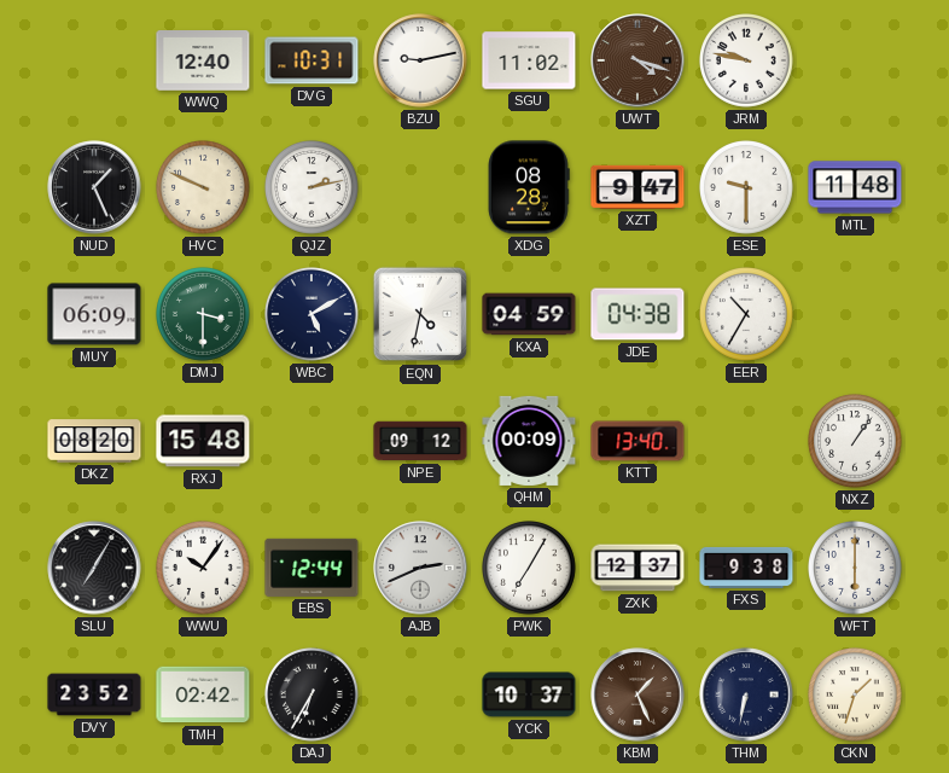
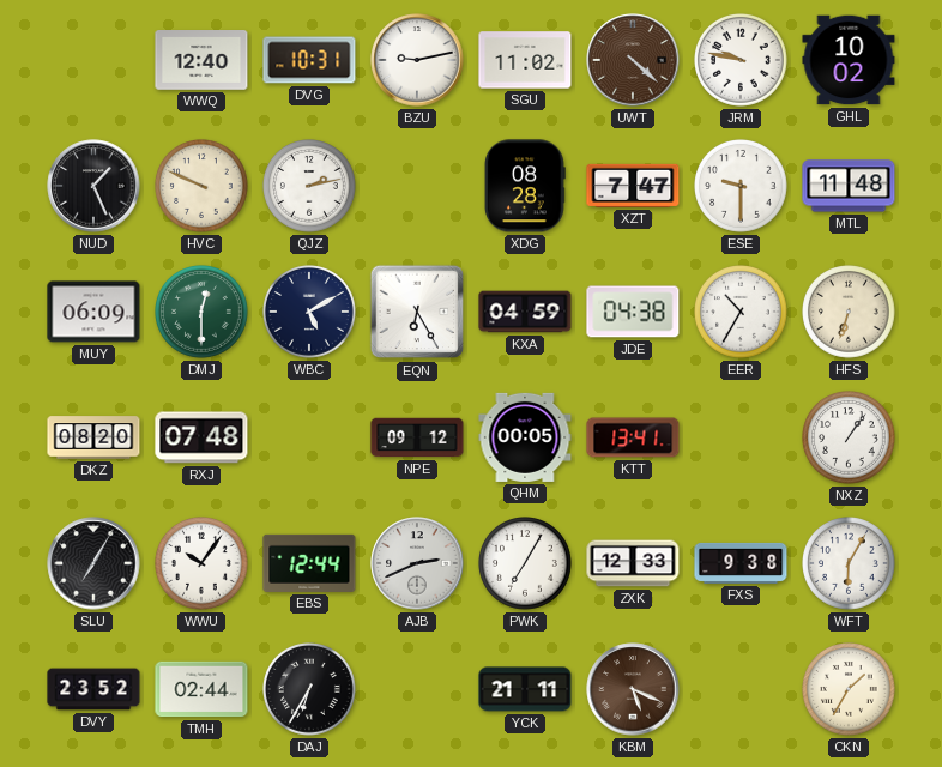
UWT: 4:18 -> 4:22
GHL: none -> 10:02
XZT: 9:47 -> 7:47
DMJ: 3:30 -> 12:30
EQN: 4:32 -> 6:25
HFS: none -> 6:33
RXJ: 15:48 -> 07:48
QHM: 00:09 -> 00:05
KTT: 13:40 -> 13:41
ZXK: 12:37 -> 12:33
WFT: 6:00 -> 6:05
TMH: 02:42 -> 02:44
YCK: 10:37 -> 21:11
KBM: 1:26 -> 5:19
THM: 6:32 -> none
CKN: 1:33 -> 1:35
